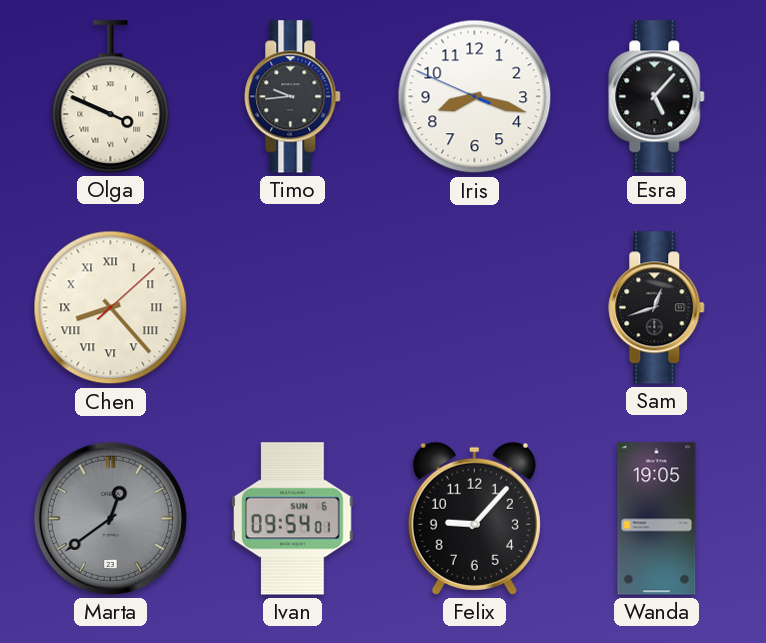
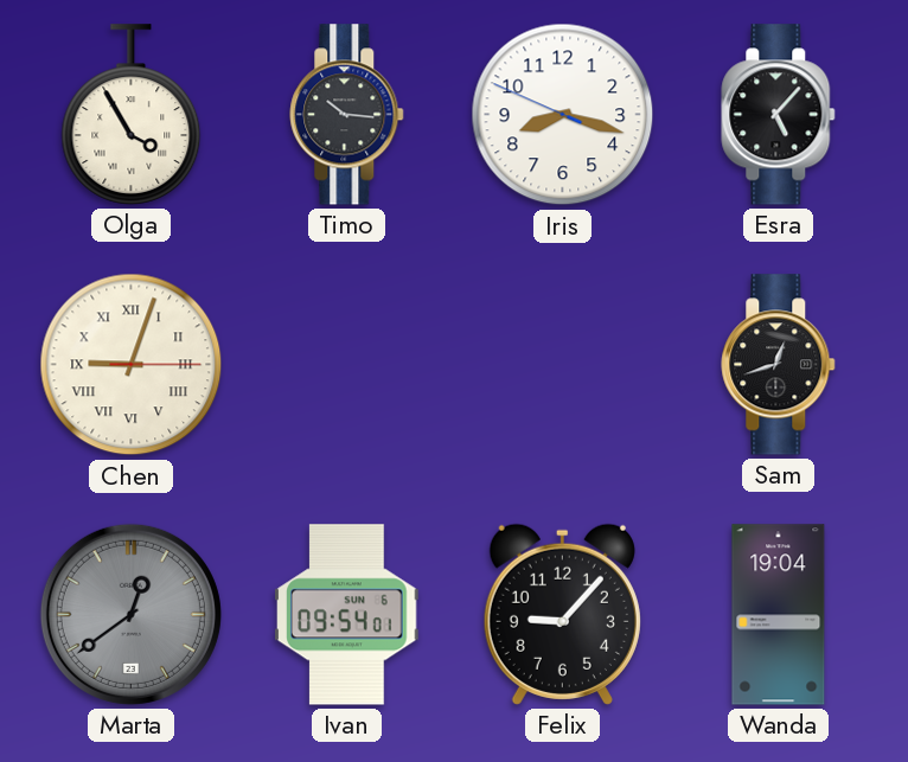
Olga: 3:49 -> 3:55
Timo: 9:44 -> 10:16
Chen: 8:23 -> 9:03
Wanda: 19:05 -> 19:04
